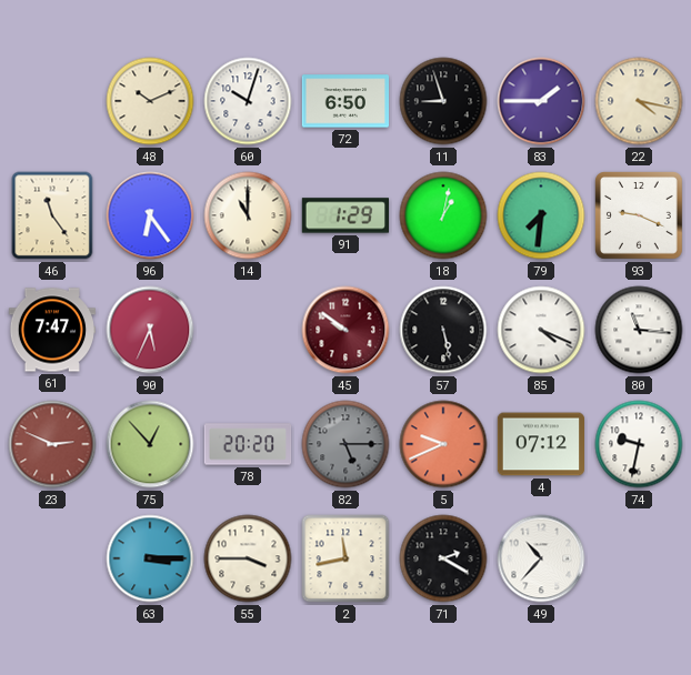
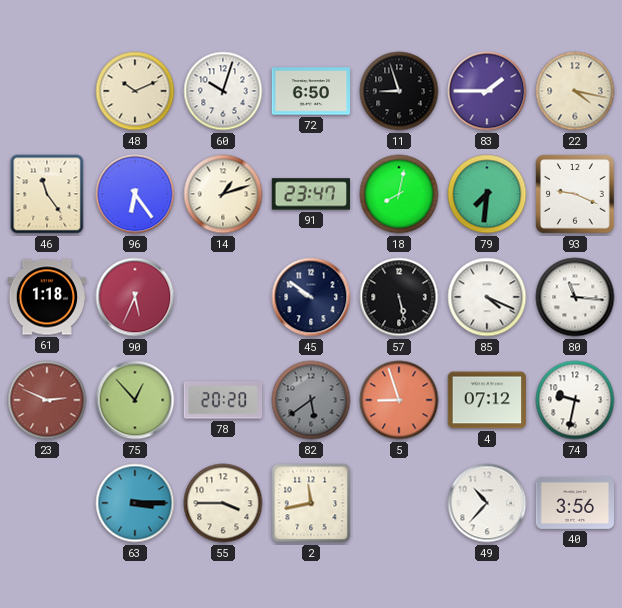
14: 11:00 -> 1:12
91: 1:29 -> 23:47
18: 1:02 -> 8:02
61: 7:47 -> 1:18
45 dial: burgundy -> navy
82: 5:15 -> 5:39
5: 9:41 -> 8:57
71: 2:20 -> none
40: none -> 3:56
